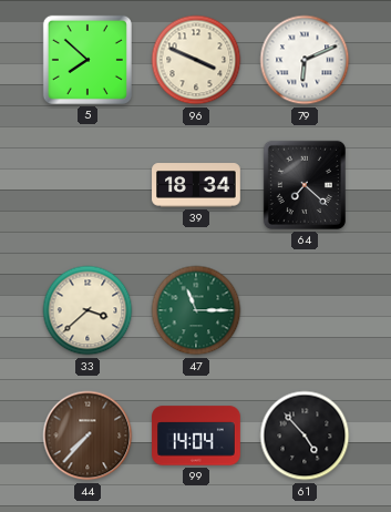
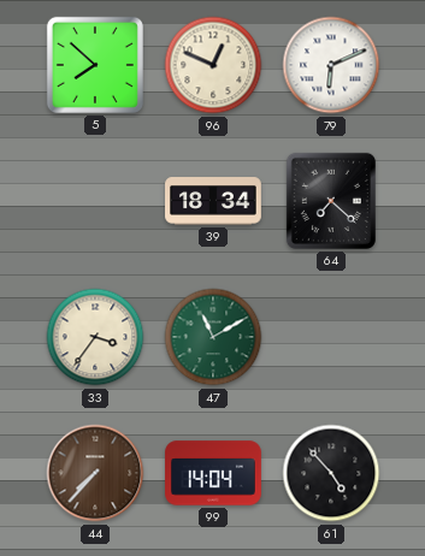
96: 3:49 -> 12:49
33: 3:38 -> 3:36
47: 11:15 -> 11:10
